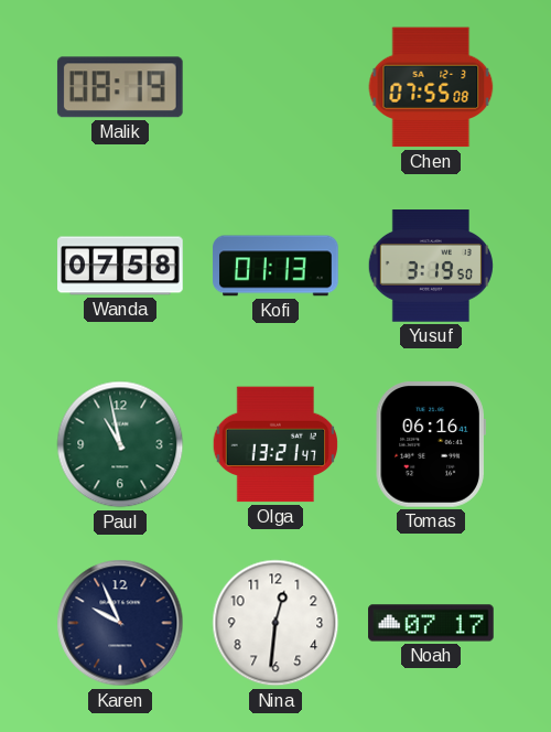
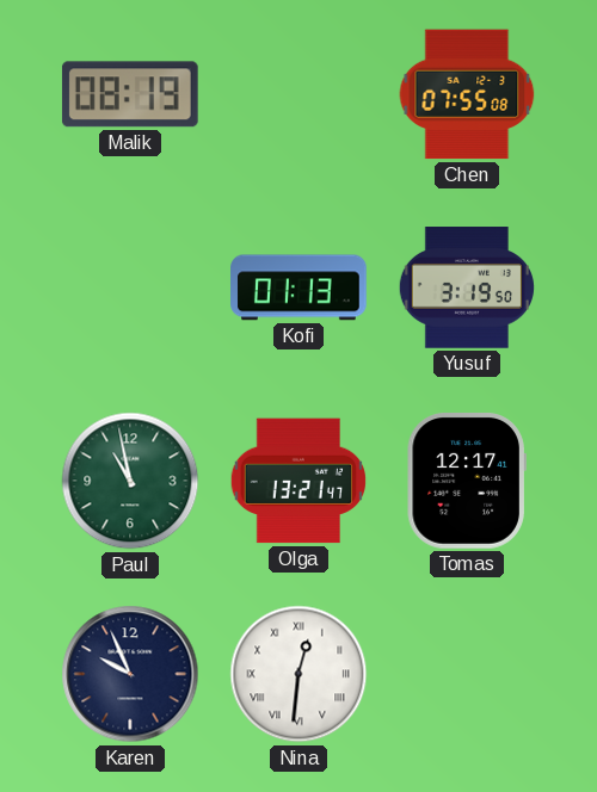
Wanda: 07:58 -> none
Tomas: 06:16 -> 12:17
Nina numerals: Arabic -> Roman
Noah: 07:17 -> none
